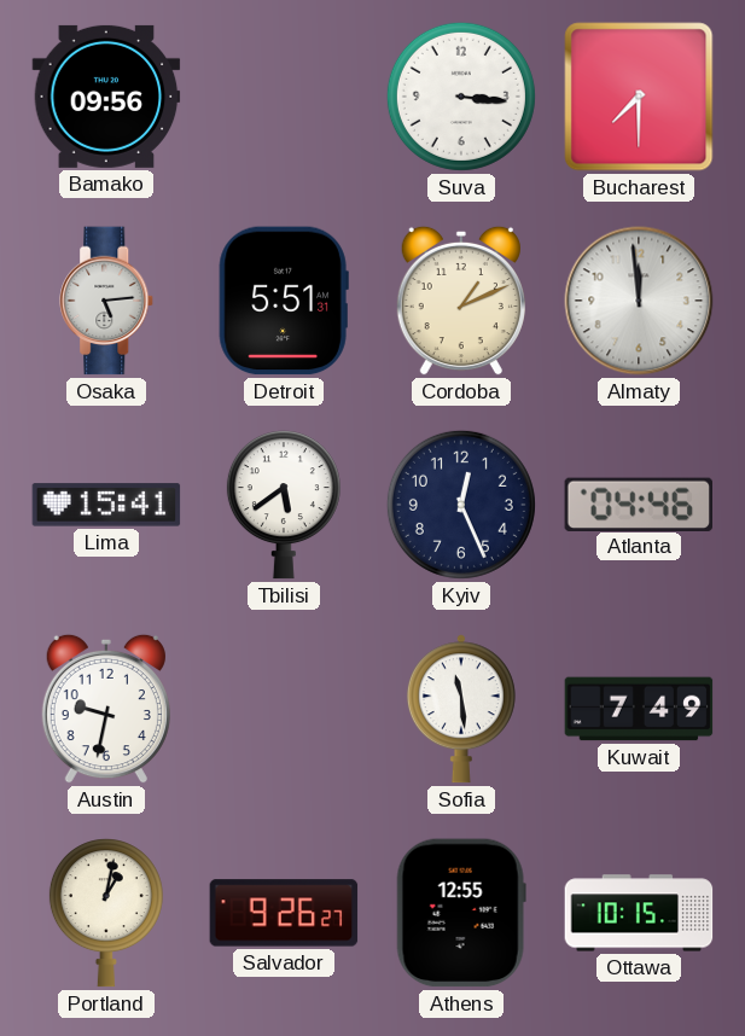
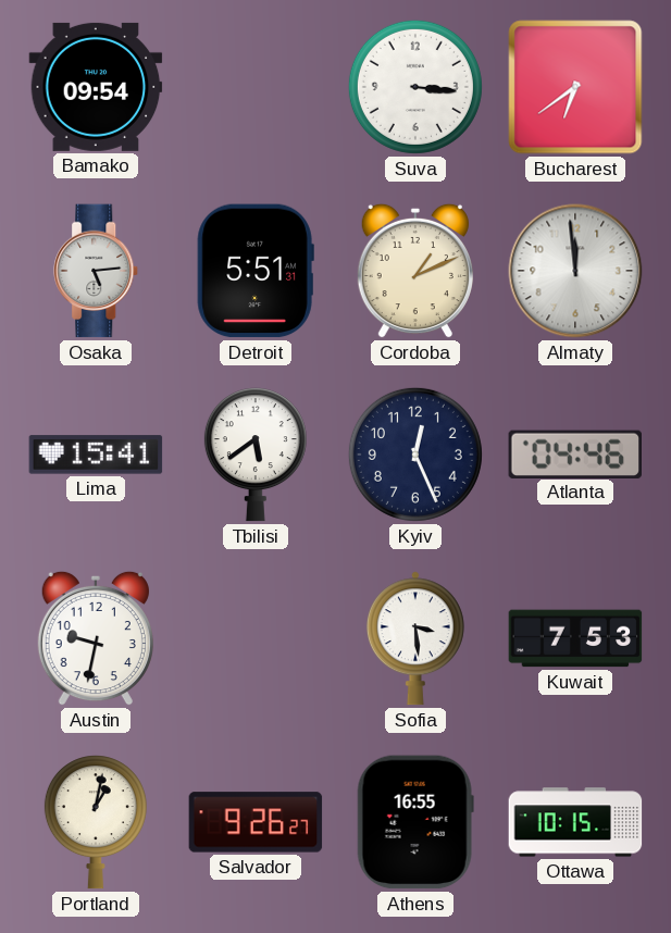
Bamako: 09:56 -> 09:54
Bucharest: 7:30 -> 6:39
Sofia: 11:29 -> 3:29
Kuwait: 7:49 -> 7:53
Athens: 12:55 -> 16:55
